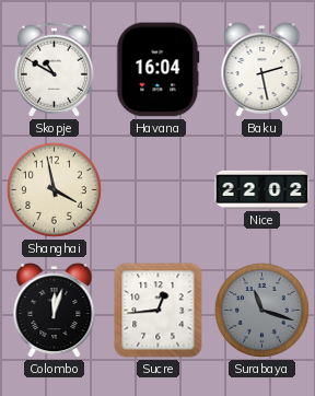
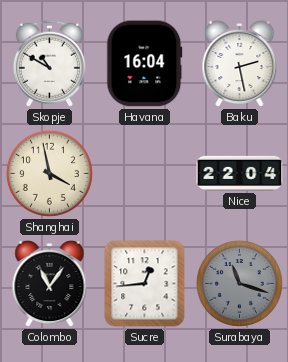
Nice: 22:02 -> 22:04
Colombo: 12:03 -> 11:06
